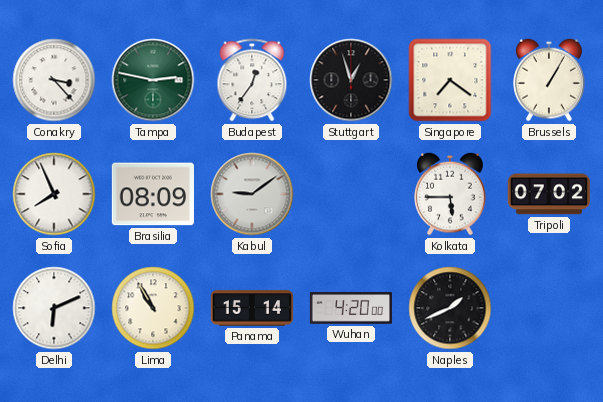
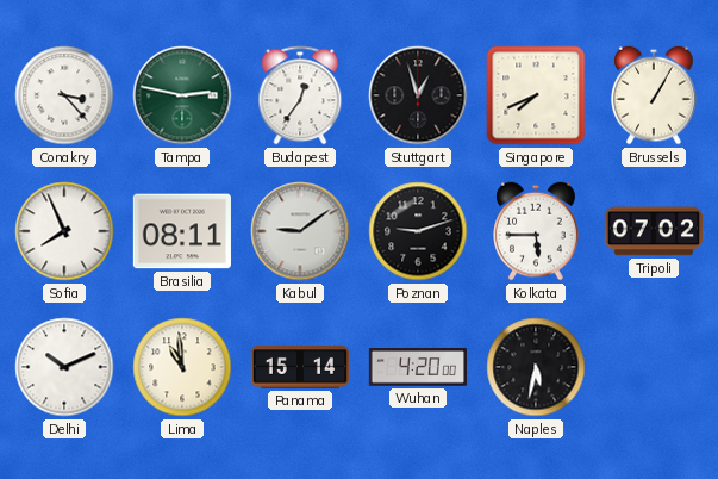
Singapore: 7:21 -> 7:41
Brasilia: 08:09 -> 08:11
Poznan: none -> 9:12
Delhi: 6:11 -> 10:11
Lima: 10:55 -> 10:59
Naples: 1:41 -> 5:32
